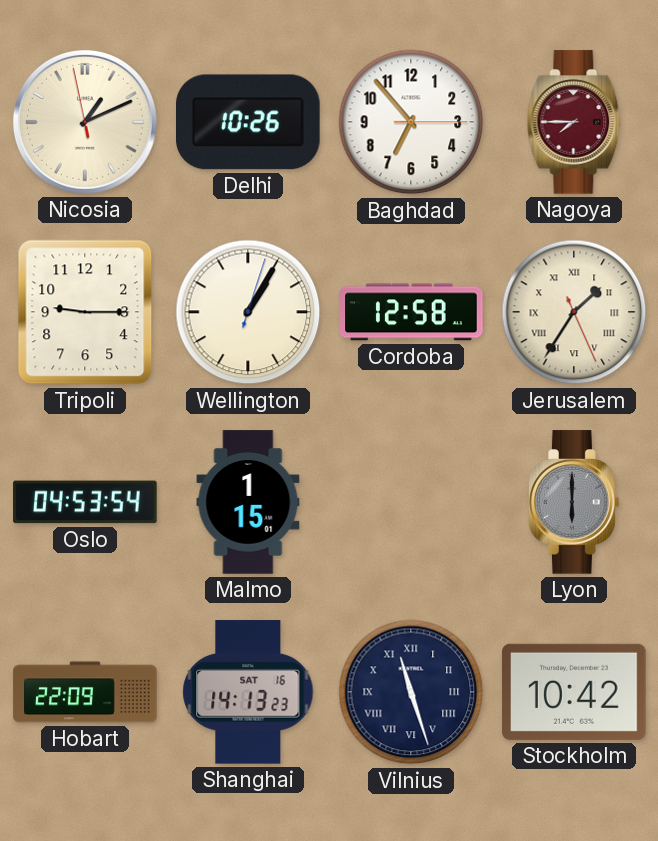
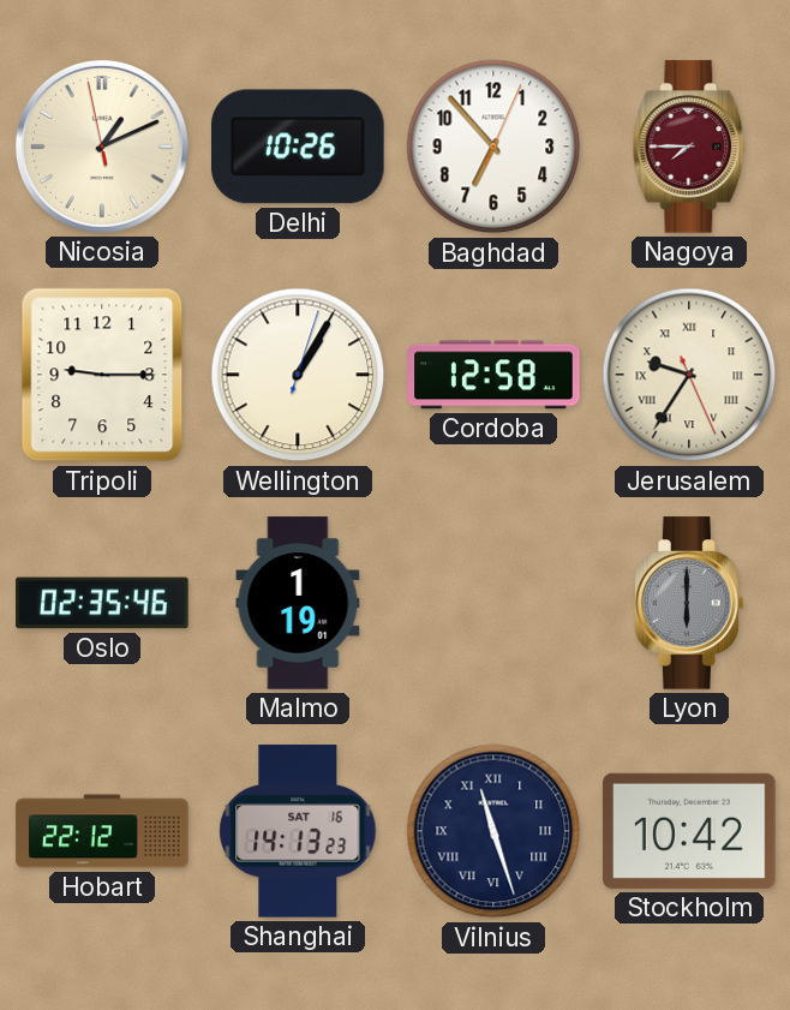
Baghdad: 6:53:15 -> 6:53:04
Jerusalem: 1:35 -> 9:35
Oslo: 04:53 -> 02:35
Malmo: 1:15 -> 1:19
Hobart: 22:09 -> 22:12
